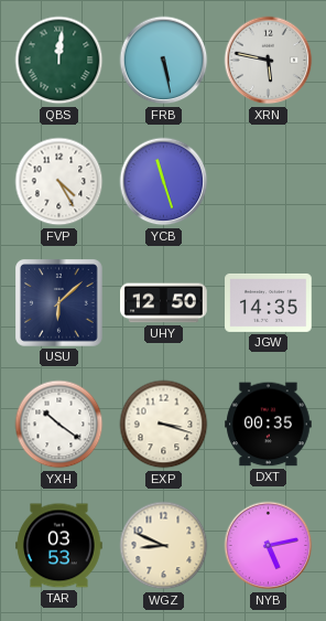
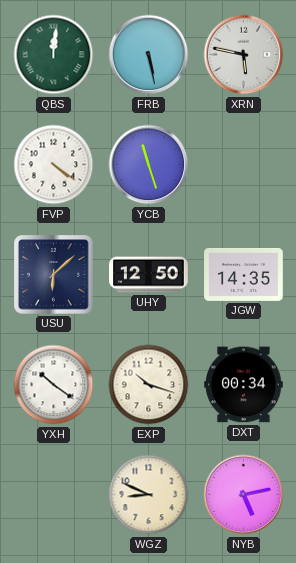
FVP: 4:25 -> 4:21
EXP: 3:18 -> 10:18
DXT: 00:35 -> 00:34
TAR: 03:53 -> none
